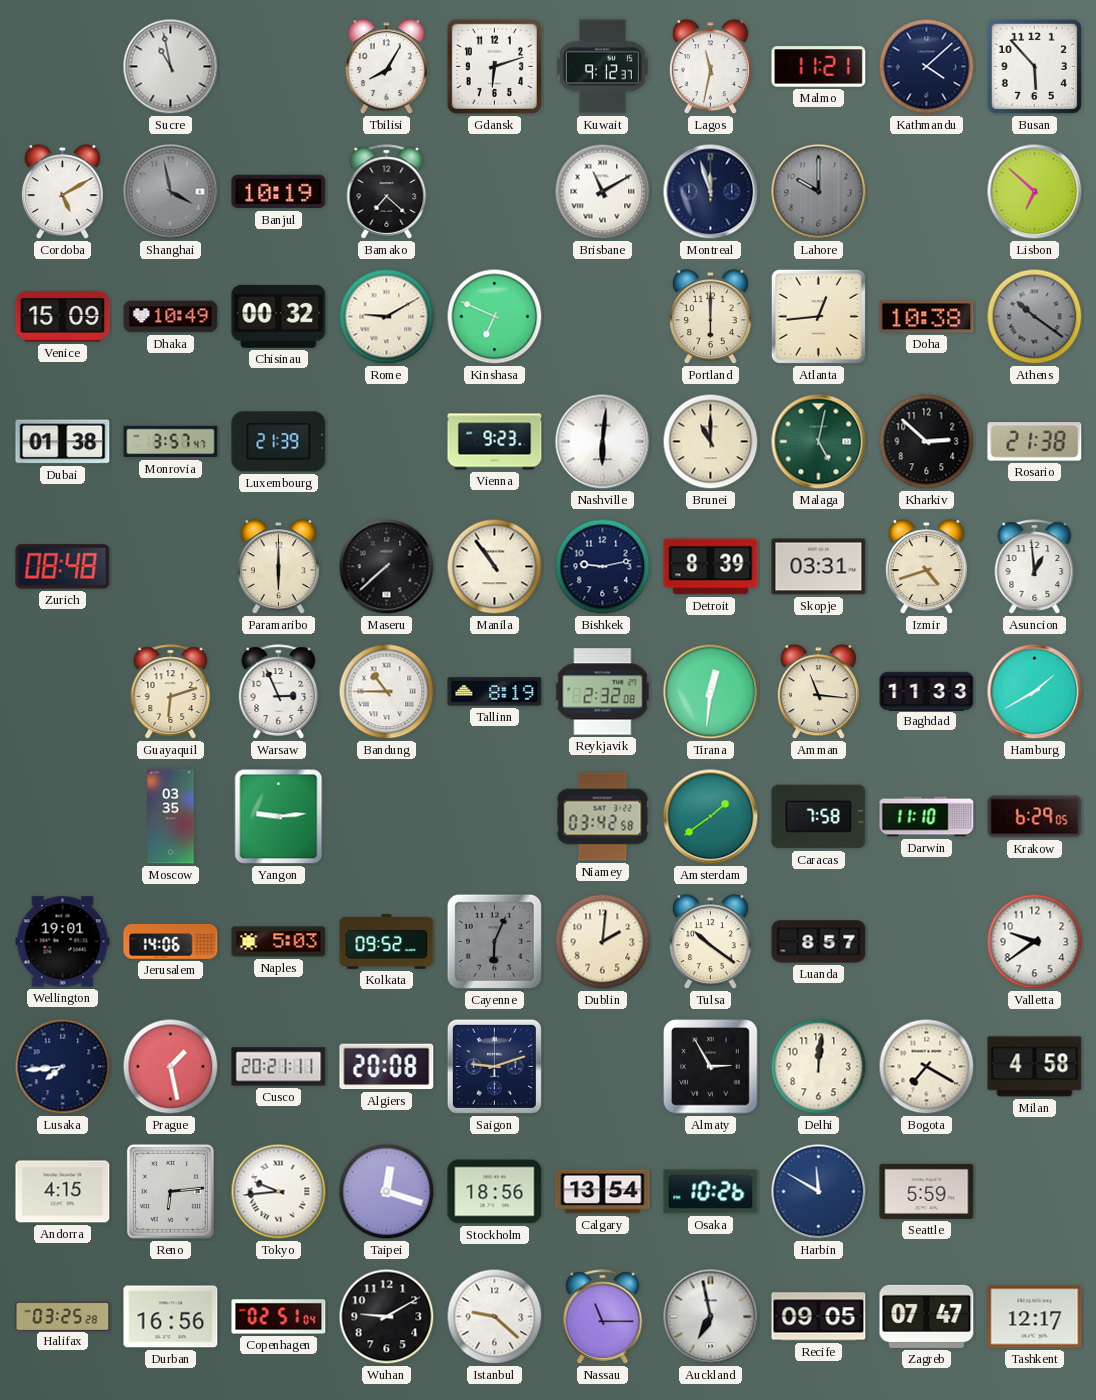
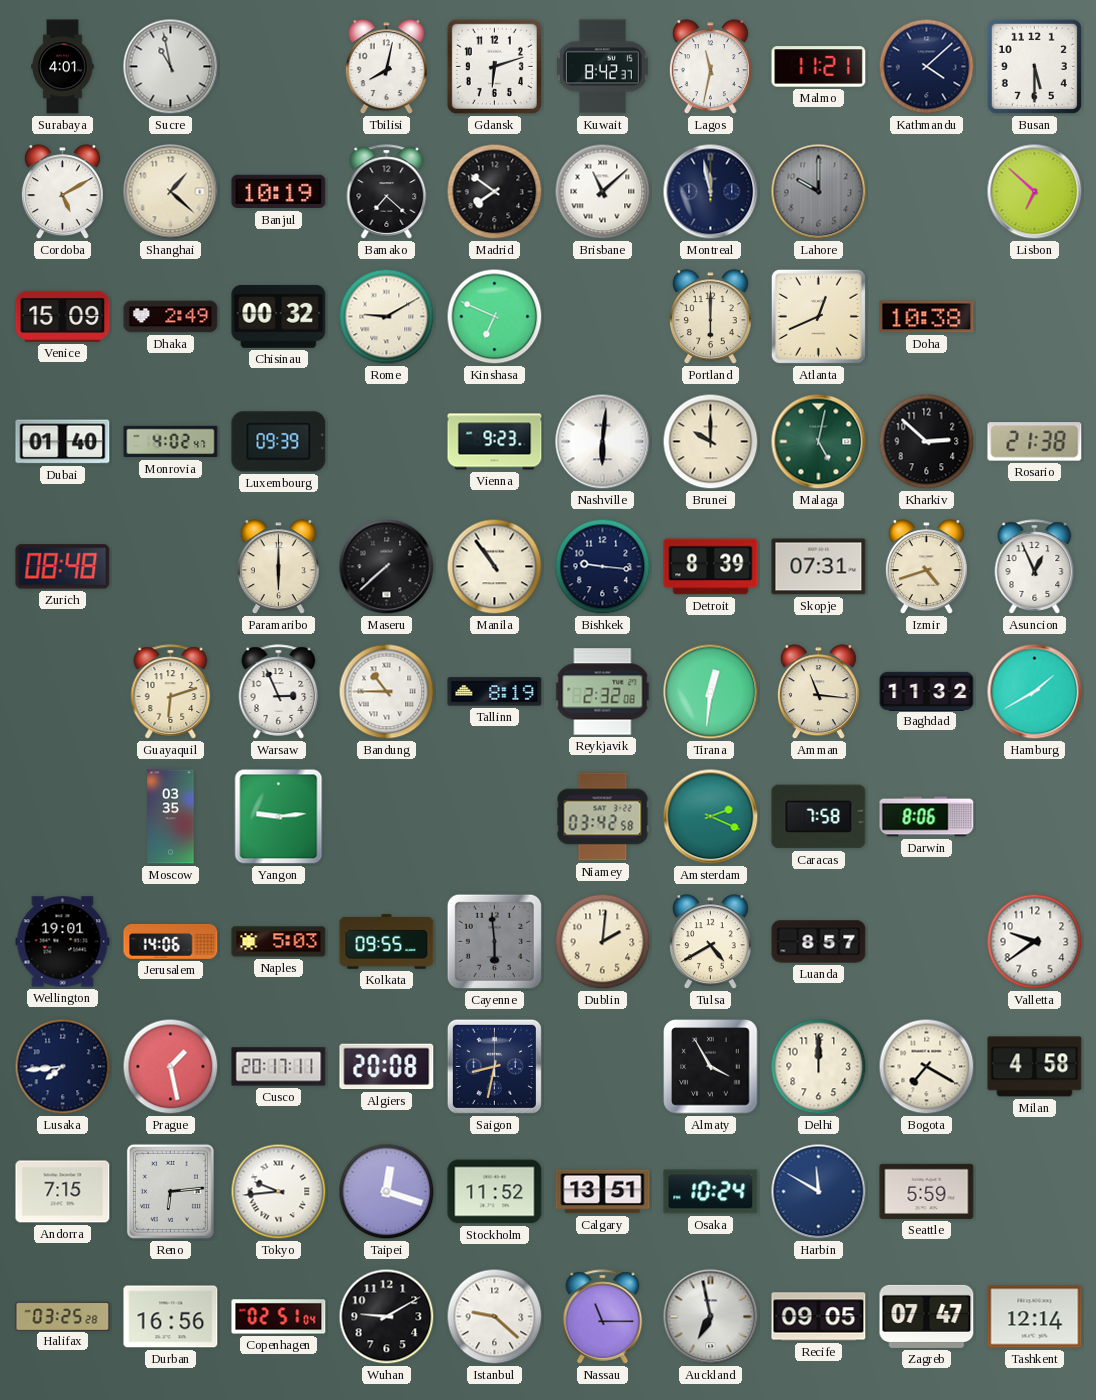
Surabaya: none -> 4:01
Tbilisi: 8:05 -> 8:02
Kuwait: 9:12 -> 8:42
Busan: 5:53 -> 5:30
Shanghai: 3:58 -> 1:22
Shanghai dial: grey -> cream
Madrid: none -> 7:51
Brisbane: 11:10 -> 11:08
Montreal: 11:57 -> 11:58
Dhaka: 10:49 -> 2:49
Atlanta: 12:44 -> 12:41
Athens: 10:21 -> none
Dubai: 01:38 -> 01:40
Monrovia: 3:57 -> 4:02
Luxembourg: 21:39 -> 09:39
Brunei: 11:00 -> 10:00
Bishkek: 9:13 -> 9:16
Skopje: 03:31 -> 07:31
Asuncion: 12:59 -> 12:56
Baghdad: 11:33 -> 11:32
Amsterdam: 1:39 -> 2:19
Darwin: 11:10 -> 8:06
Krakow: 6:29 -> none
Kolkata: 09:52 -> 09:55
Cayenne: 6:04 -> 5:59
Tulsa: 10:21 -> 4:40
Cusco: 20:21 -> 20:17
Saigon: 9:12 -> 8:32
Almaty: 2:55 -> 3:55
Delhi: 12:01 -> 12:00
Andorra: 4:15 -> 7:15
Stockholm: 18:56 -> 11:52
Calgary: 13:54 -> 13:51
Osaka: 10:26 -> 10:24
Tashkent: 12:17 -> 12:14
